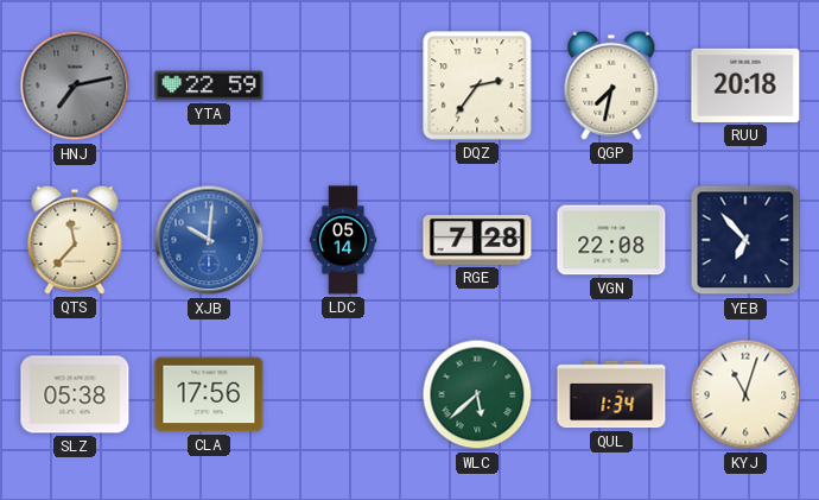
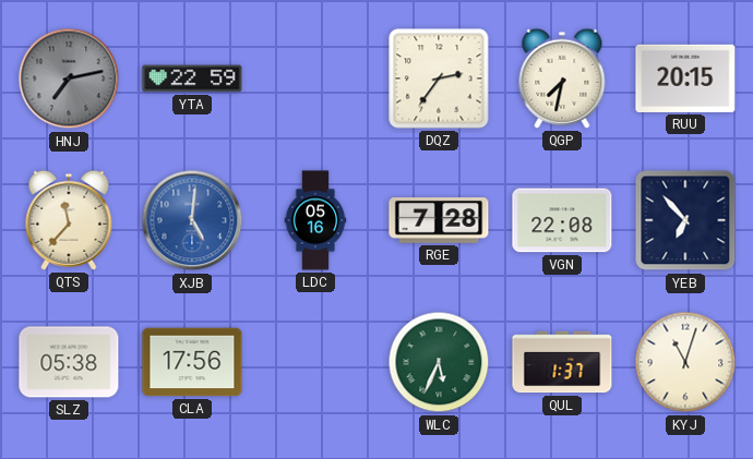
RUU: 20:18 -> 20:15
XJB: 10:01 -> 5:01
LDC: 05:14 -> 05:16
WLC: 5:38 -> 5:34
QUL: 1:34 -> 1:37
